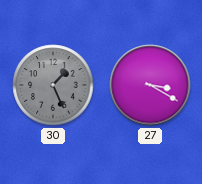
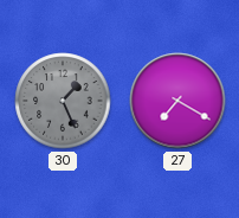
27: 3:20 -> 7:20
